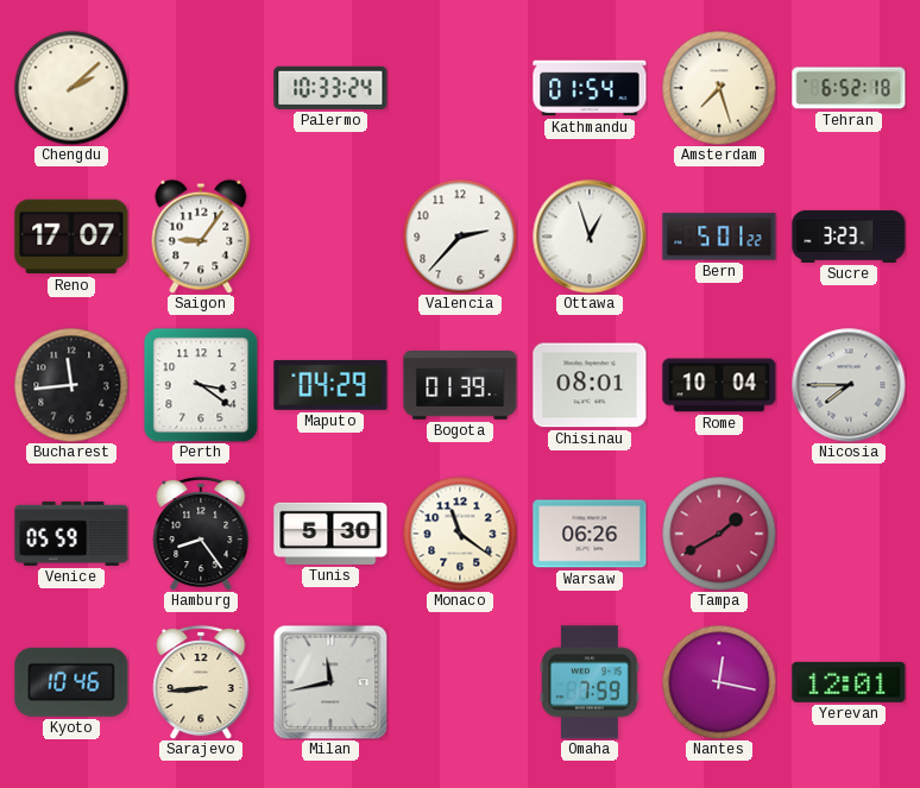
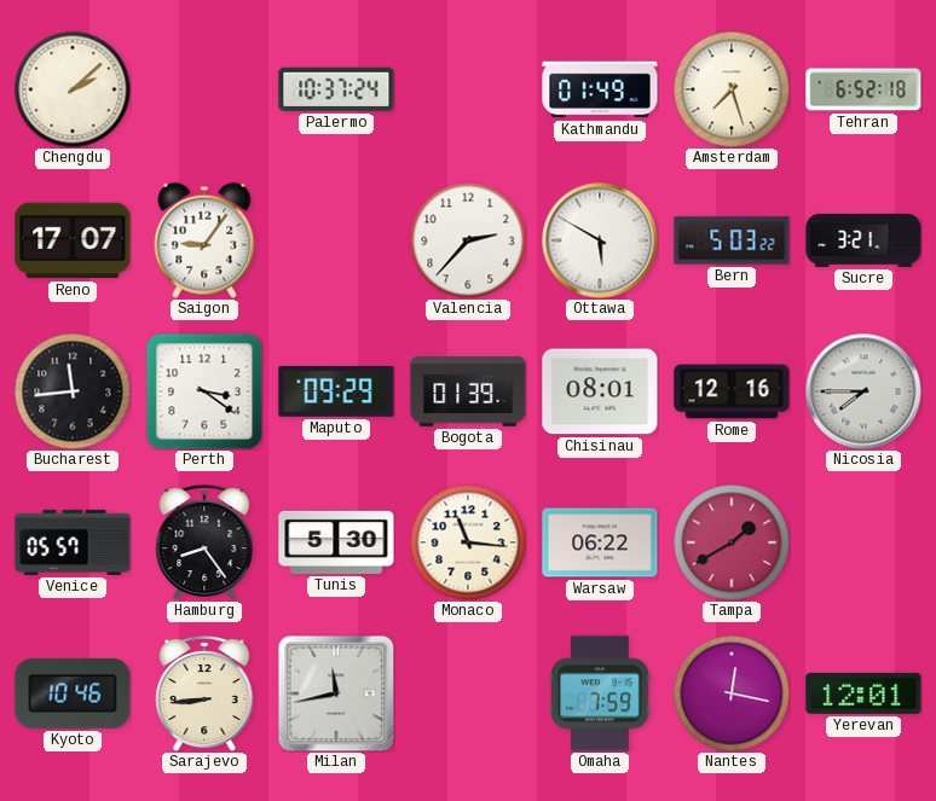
Palermo: 10:33 -> 10:37
Kathmandu: 01:54 -> 01:49
Ottawa: 12:57 -> 5:50
Bern: 5:01 -> 5:03
Sucre: 3:23 -> 3:21
Maputo: 04:29 -> 09:29
Rome: 10:04 -> 12:16
Venice: 05:59 -> 05:57
Monaco: 11:21 -> 11:16
Warsaw: 06:26 -> 06:22
